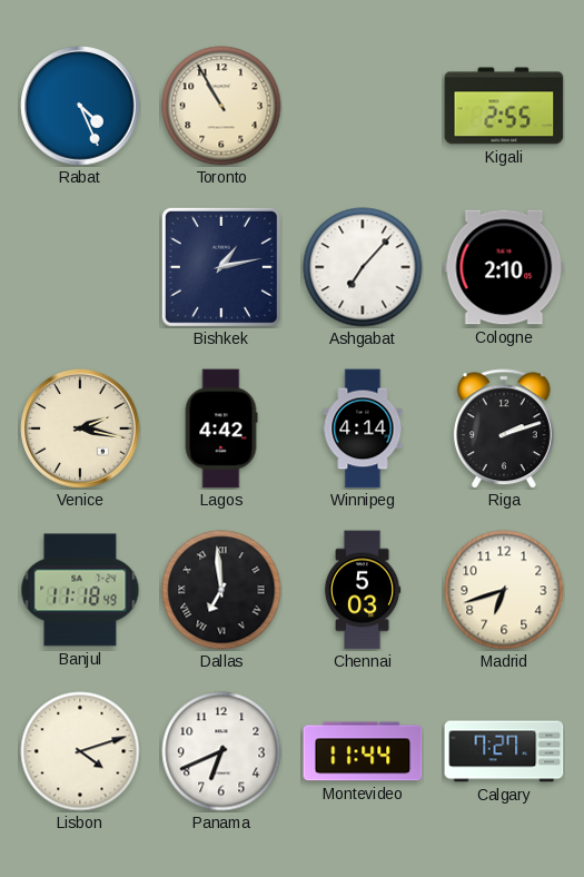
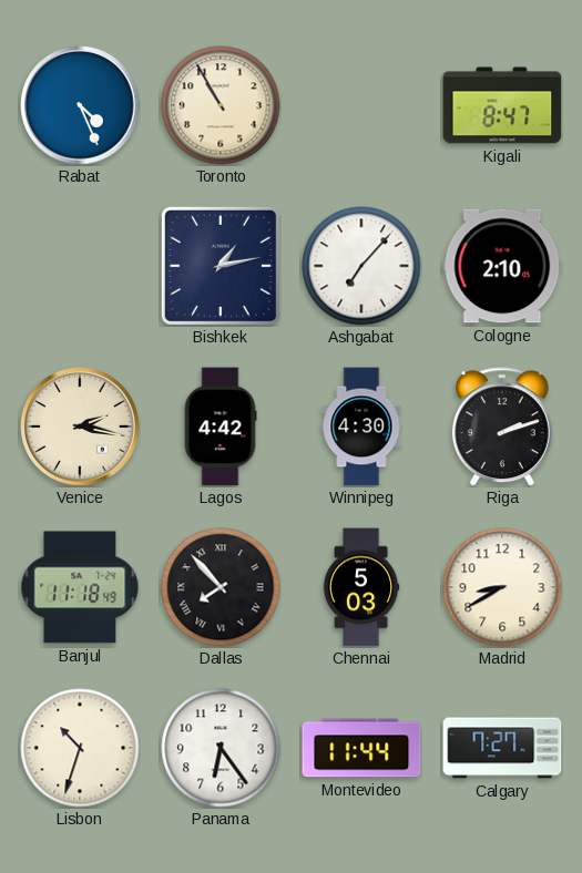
Kigali: 2:55 -> 8:47
Winnipeg: 4:14 -> 4:30
Dallas: 6:59 -> 7:53
Madrid: 6:42 -> 8:40
Lisbon: 4:12 -> 10:33
Panama: 6:41 -> 6:24
